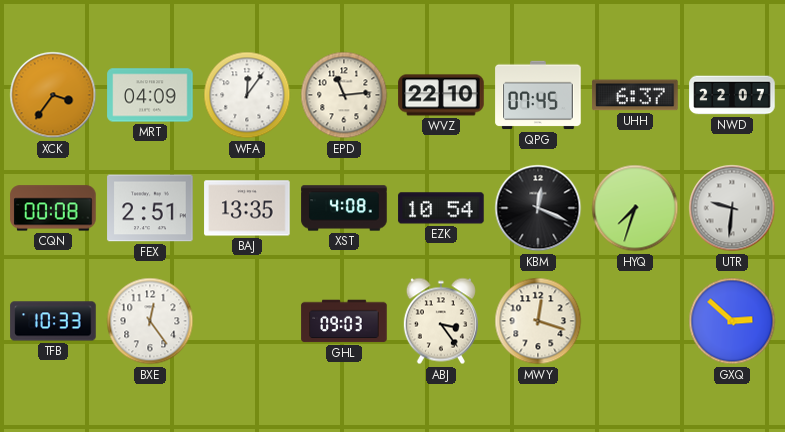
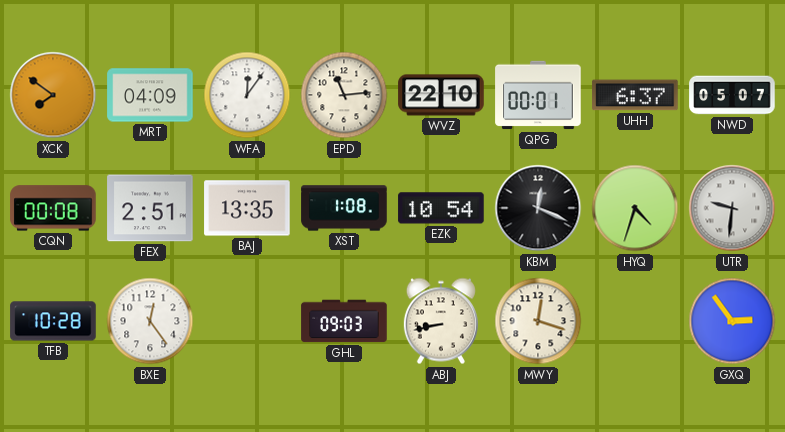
XCK: 3:36 -> 7:51
QPG: 07:45 -> 00:01
NWD: 22:07 -> 05:07
XST: 4:08 -> 1:08
HYQ: 7:33 -> 4:33
TFB: 10:33 -> 10:28
ABJ: 3:24 -> 8:43
GXQ: 2:52 -> 2:54
